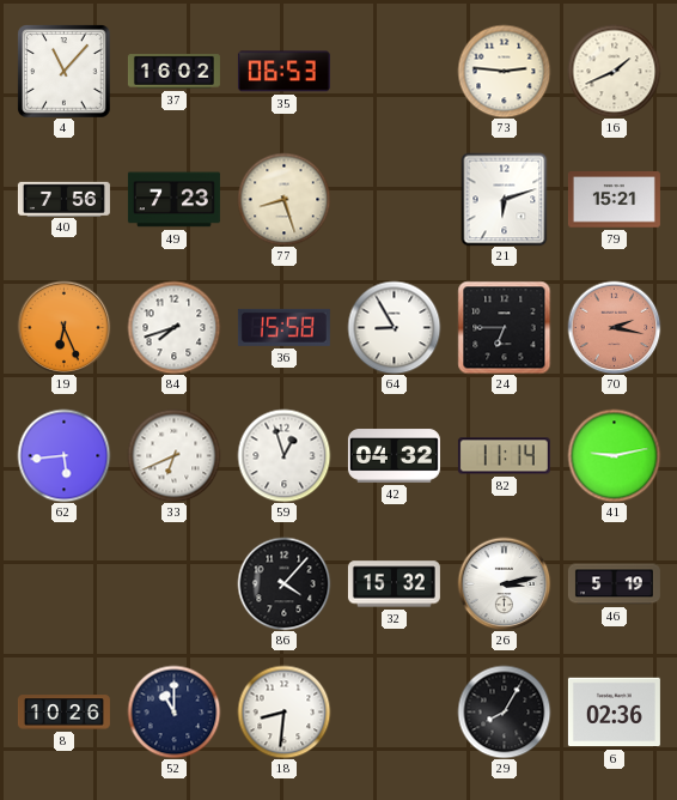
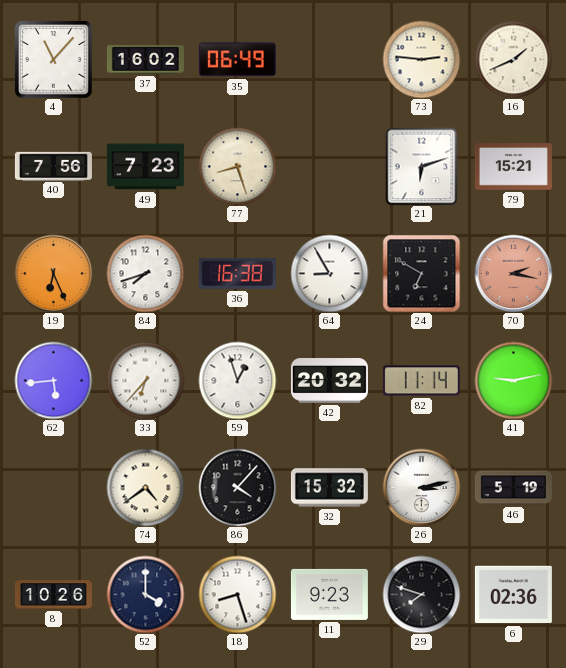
35: 06:53 -> 06:49
36: 15:58 -> 16:38
24: 6:45 -> 6:50
33: 6:41 -> 6:37
42: 04:32 -> 20:32
74: none -> 4:39
52: 11:00 -> 4:00
18: 8:31 -> 8:27
11: none -> 9:23
29: 8:05 -> 7:48
